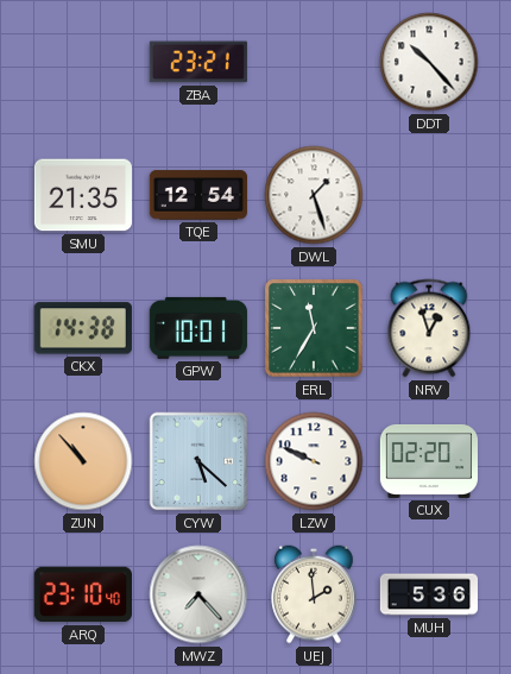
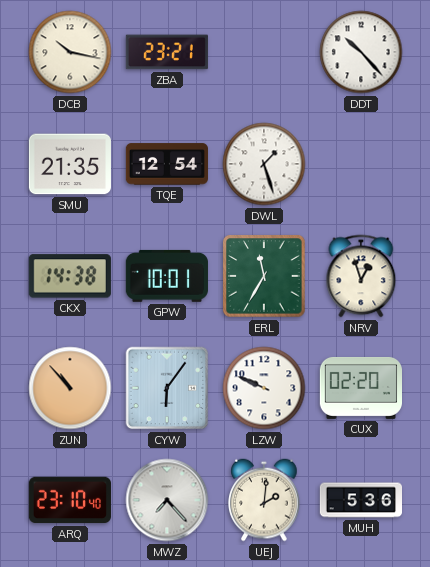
DCB: none -> 10:17
CYW: 5:22 -> 6:06
UEJ: 1:59 -> 2:01
